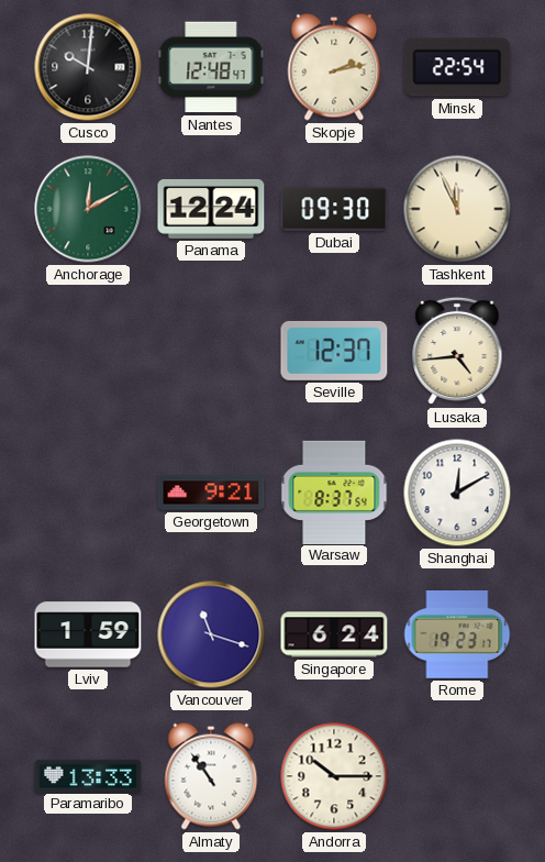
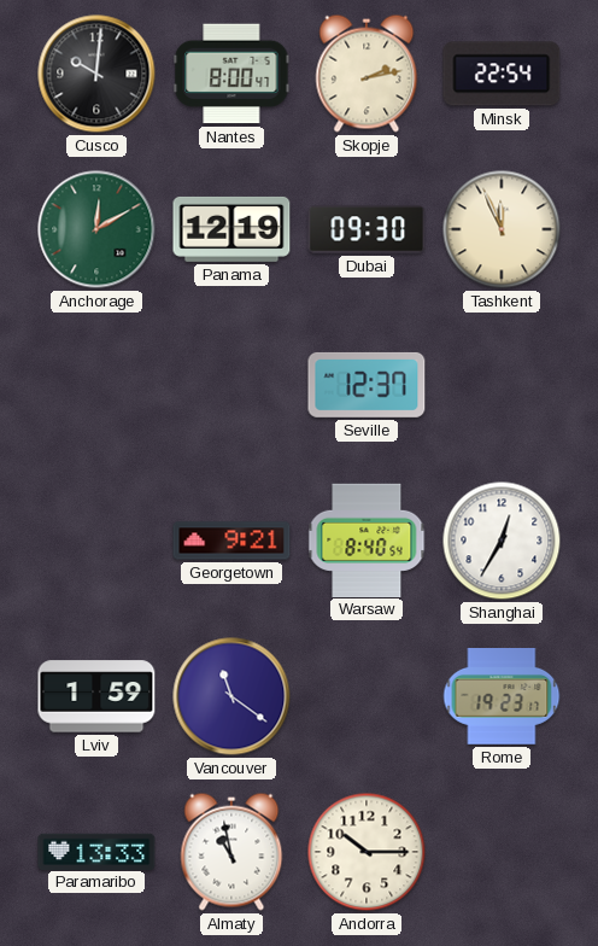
Nantes: 12:48 -> 8:00
Panama: 12:24 -> 12:19
Lusaka: 4:44 -> none
Warsaw: 8:37 -> 8:40
Shanghai: 12:10 -> 12:35
Vancouver: 11:18 -> 11:21
Singapore: 6:24 -> none
Almaty: 10:54 -> 10:58
